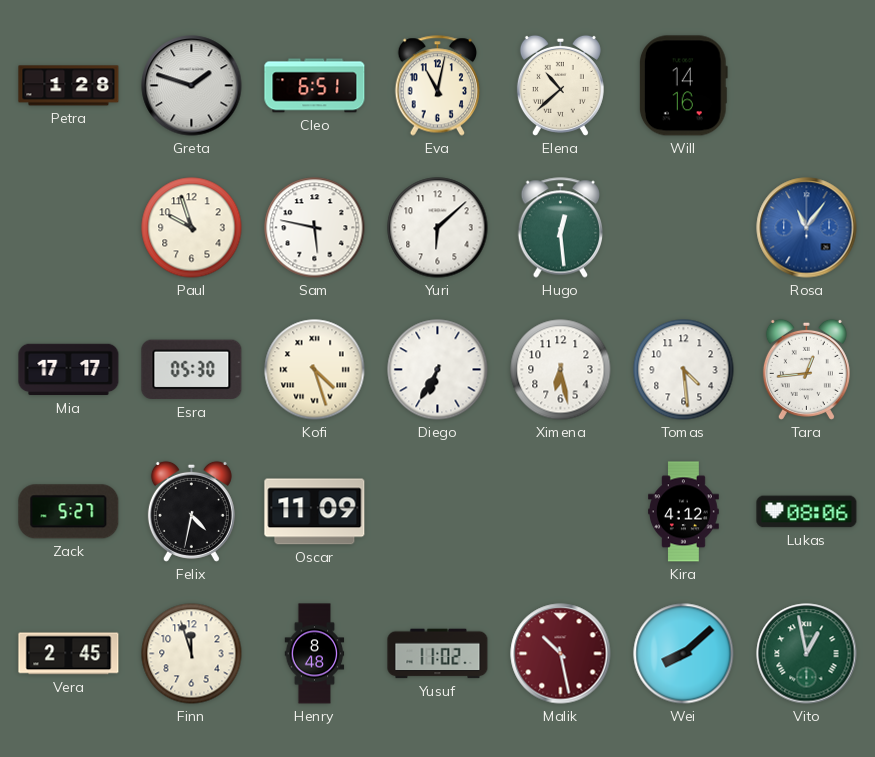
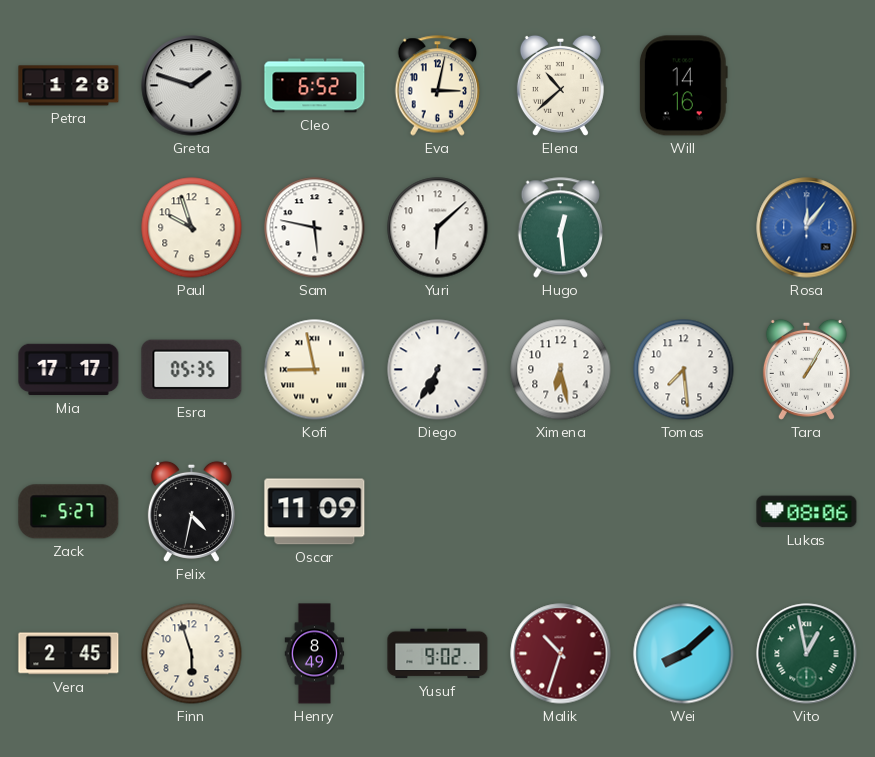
Cleo: 6:51 -> 6:52
Eva: 11:02 -> 3:02
Rosa: 11:06 -> 12:06
Esra: 05:30 -> 05:35
Kofi: 4:27 -> 8:58
Tomas: 4:29 -> 7:29
Tara: 12:44 -> 1:05
Kira: 4:12 -> none
Finn: 11:57 -> 5:57
Henry: 8:48 -> 8:49
Yusuf: 11:02 -> 9:02
Malik: 10:28 -> 10:33
